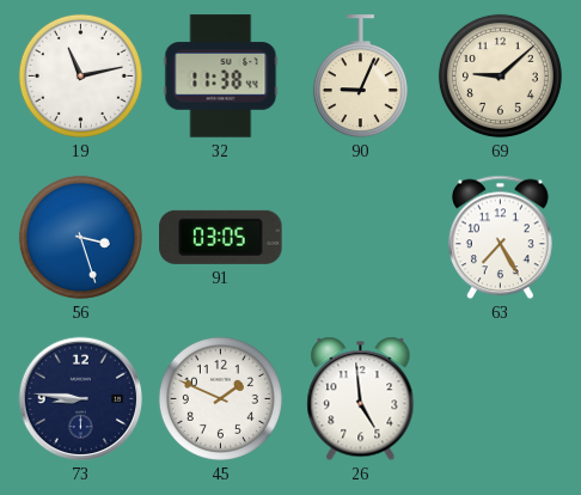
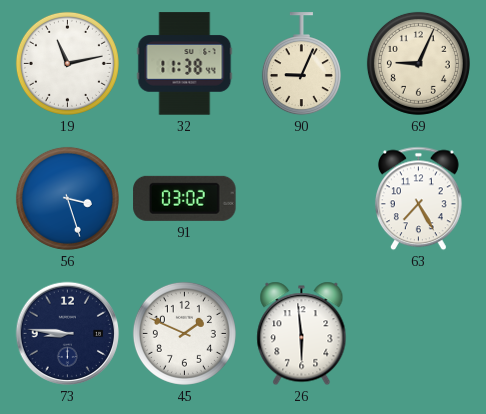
69: 9:08 -> 9:04
91: 03:05 -> 03:02
26: 4:59 -> 5:59
